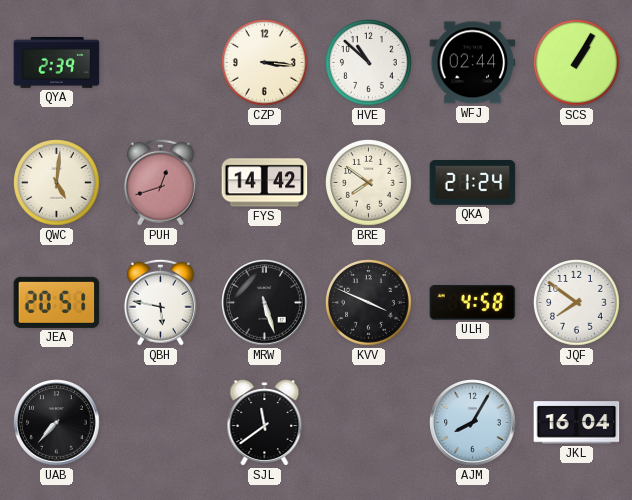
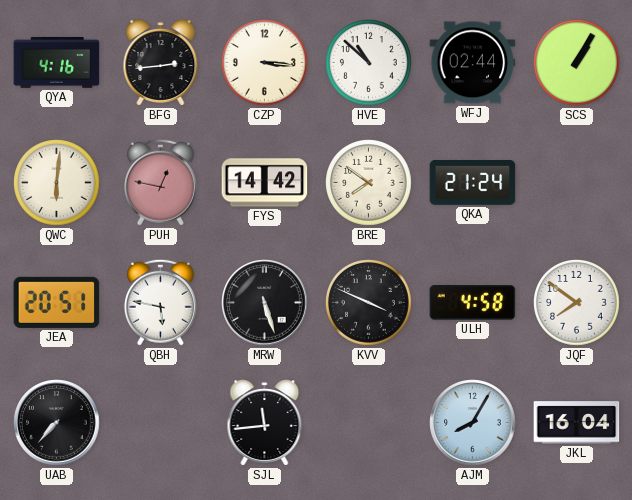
QYA: 2:39 -> 4:16
BFG: none -> 2:44
QWC: 5:01 -> 6:01
PUH: 12:42 -> 12:47
SJL: 11:39 -> 11:44
